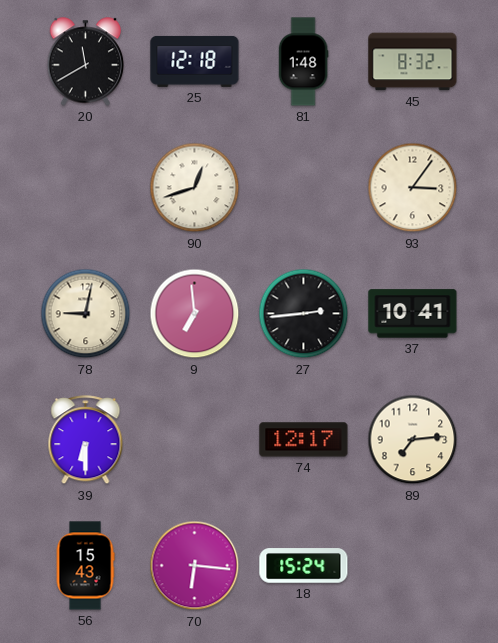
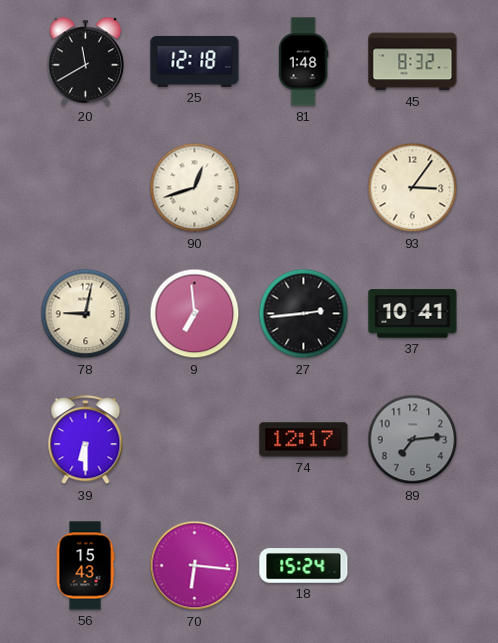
89 dial: cream -> grey
